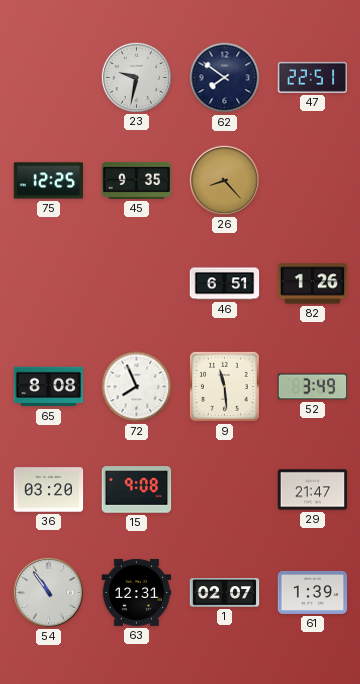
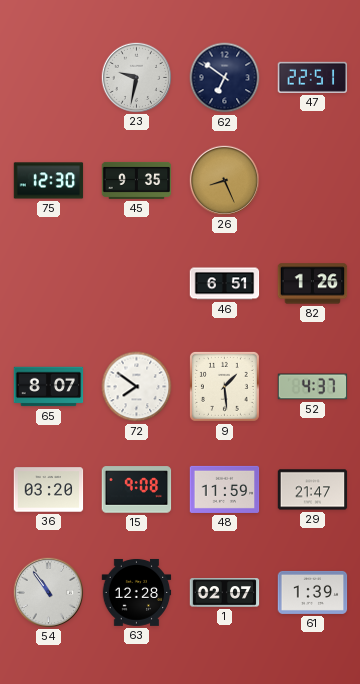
62: 7:51 -> 6:51
75: 12:25 -> 12:30
26: 8:23 -> 8:26
65: 8:08 -> 8:07
72: 7:56 -> 7:51
9: 11:29 -> 1:29
52: 3:49 -> 4:37
48: none -> 11:59
63: 12:31 -> 12:28
